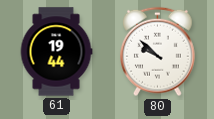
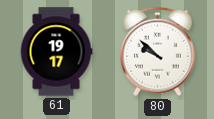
61: 19:44 -> 19:17
